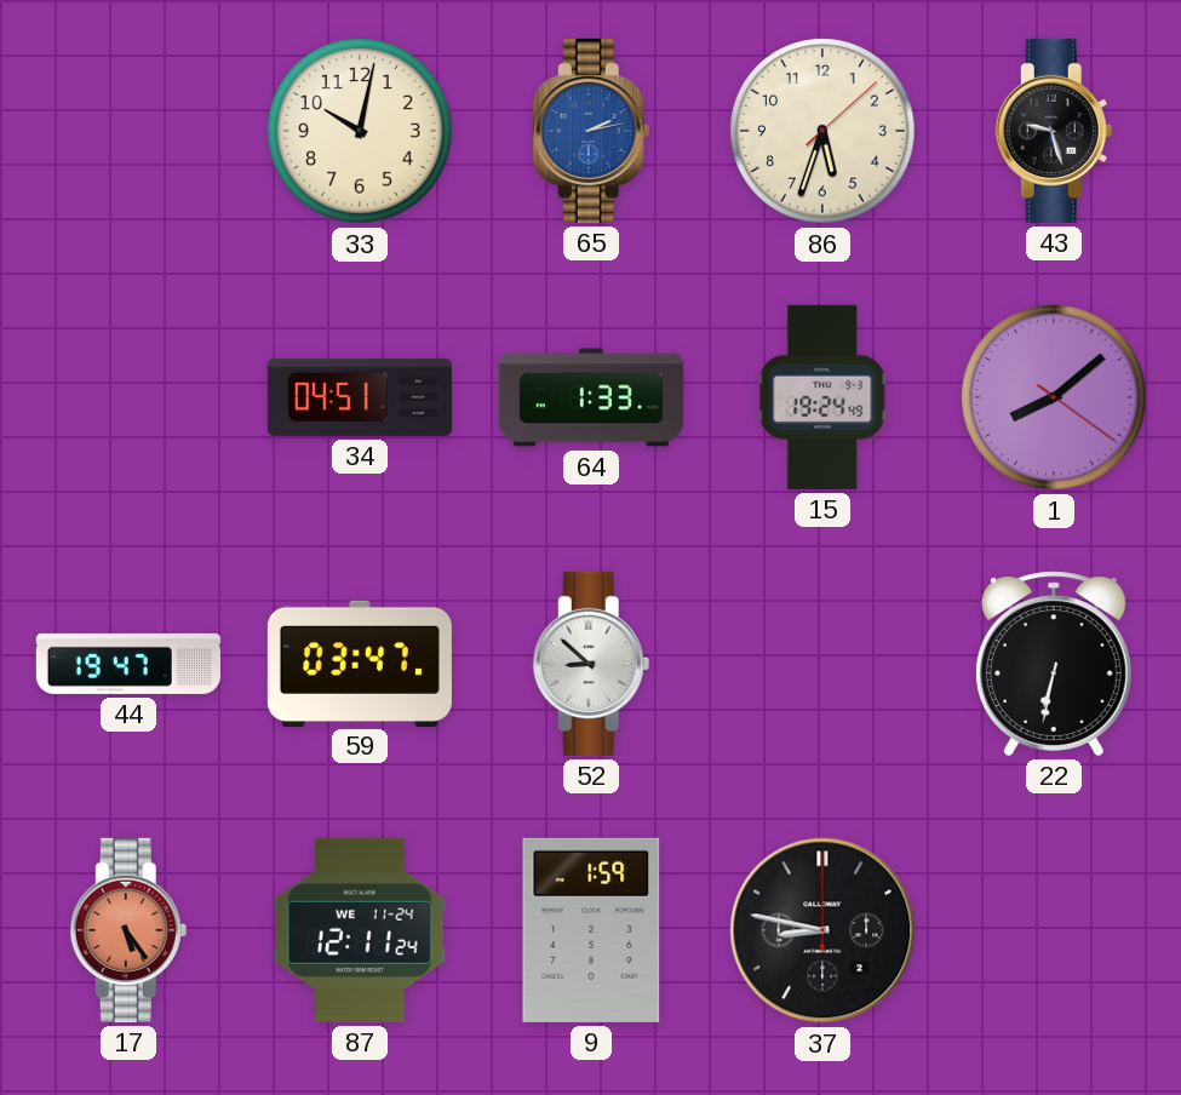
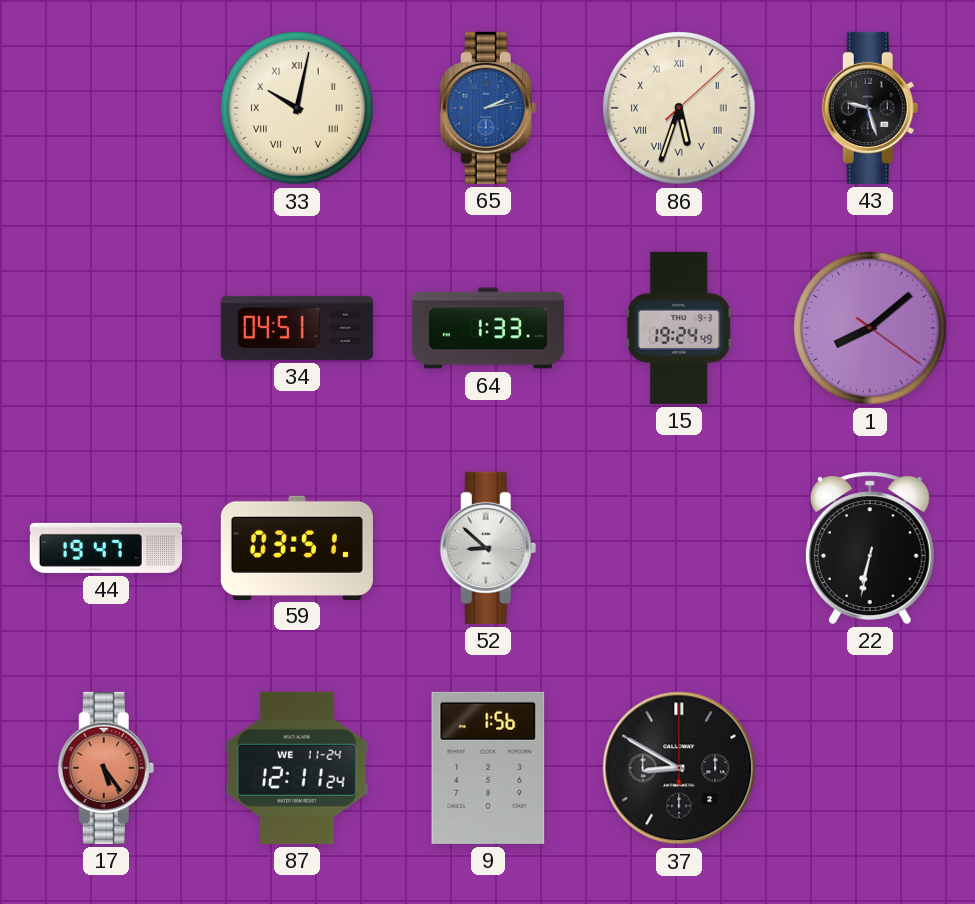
33 numerals: Arabic -> Roman
86 numerals: Arabic -> Roman
59: 03:47 -> 03:51
9: 1:59 -> 1:56
37: 8:47 -> 8:50
